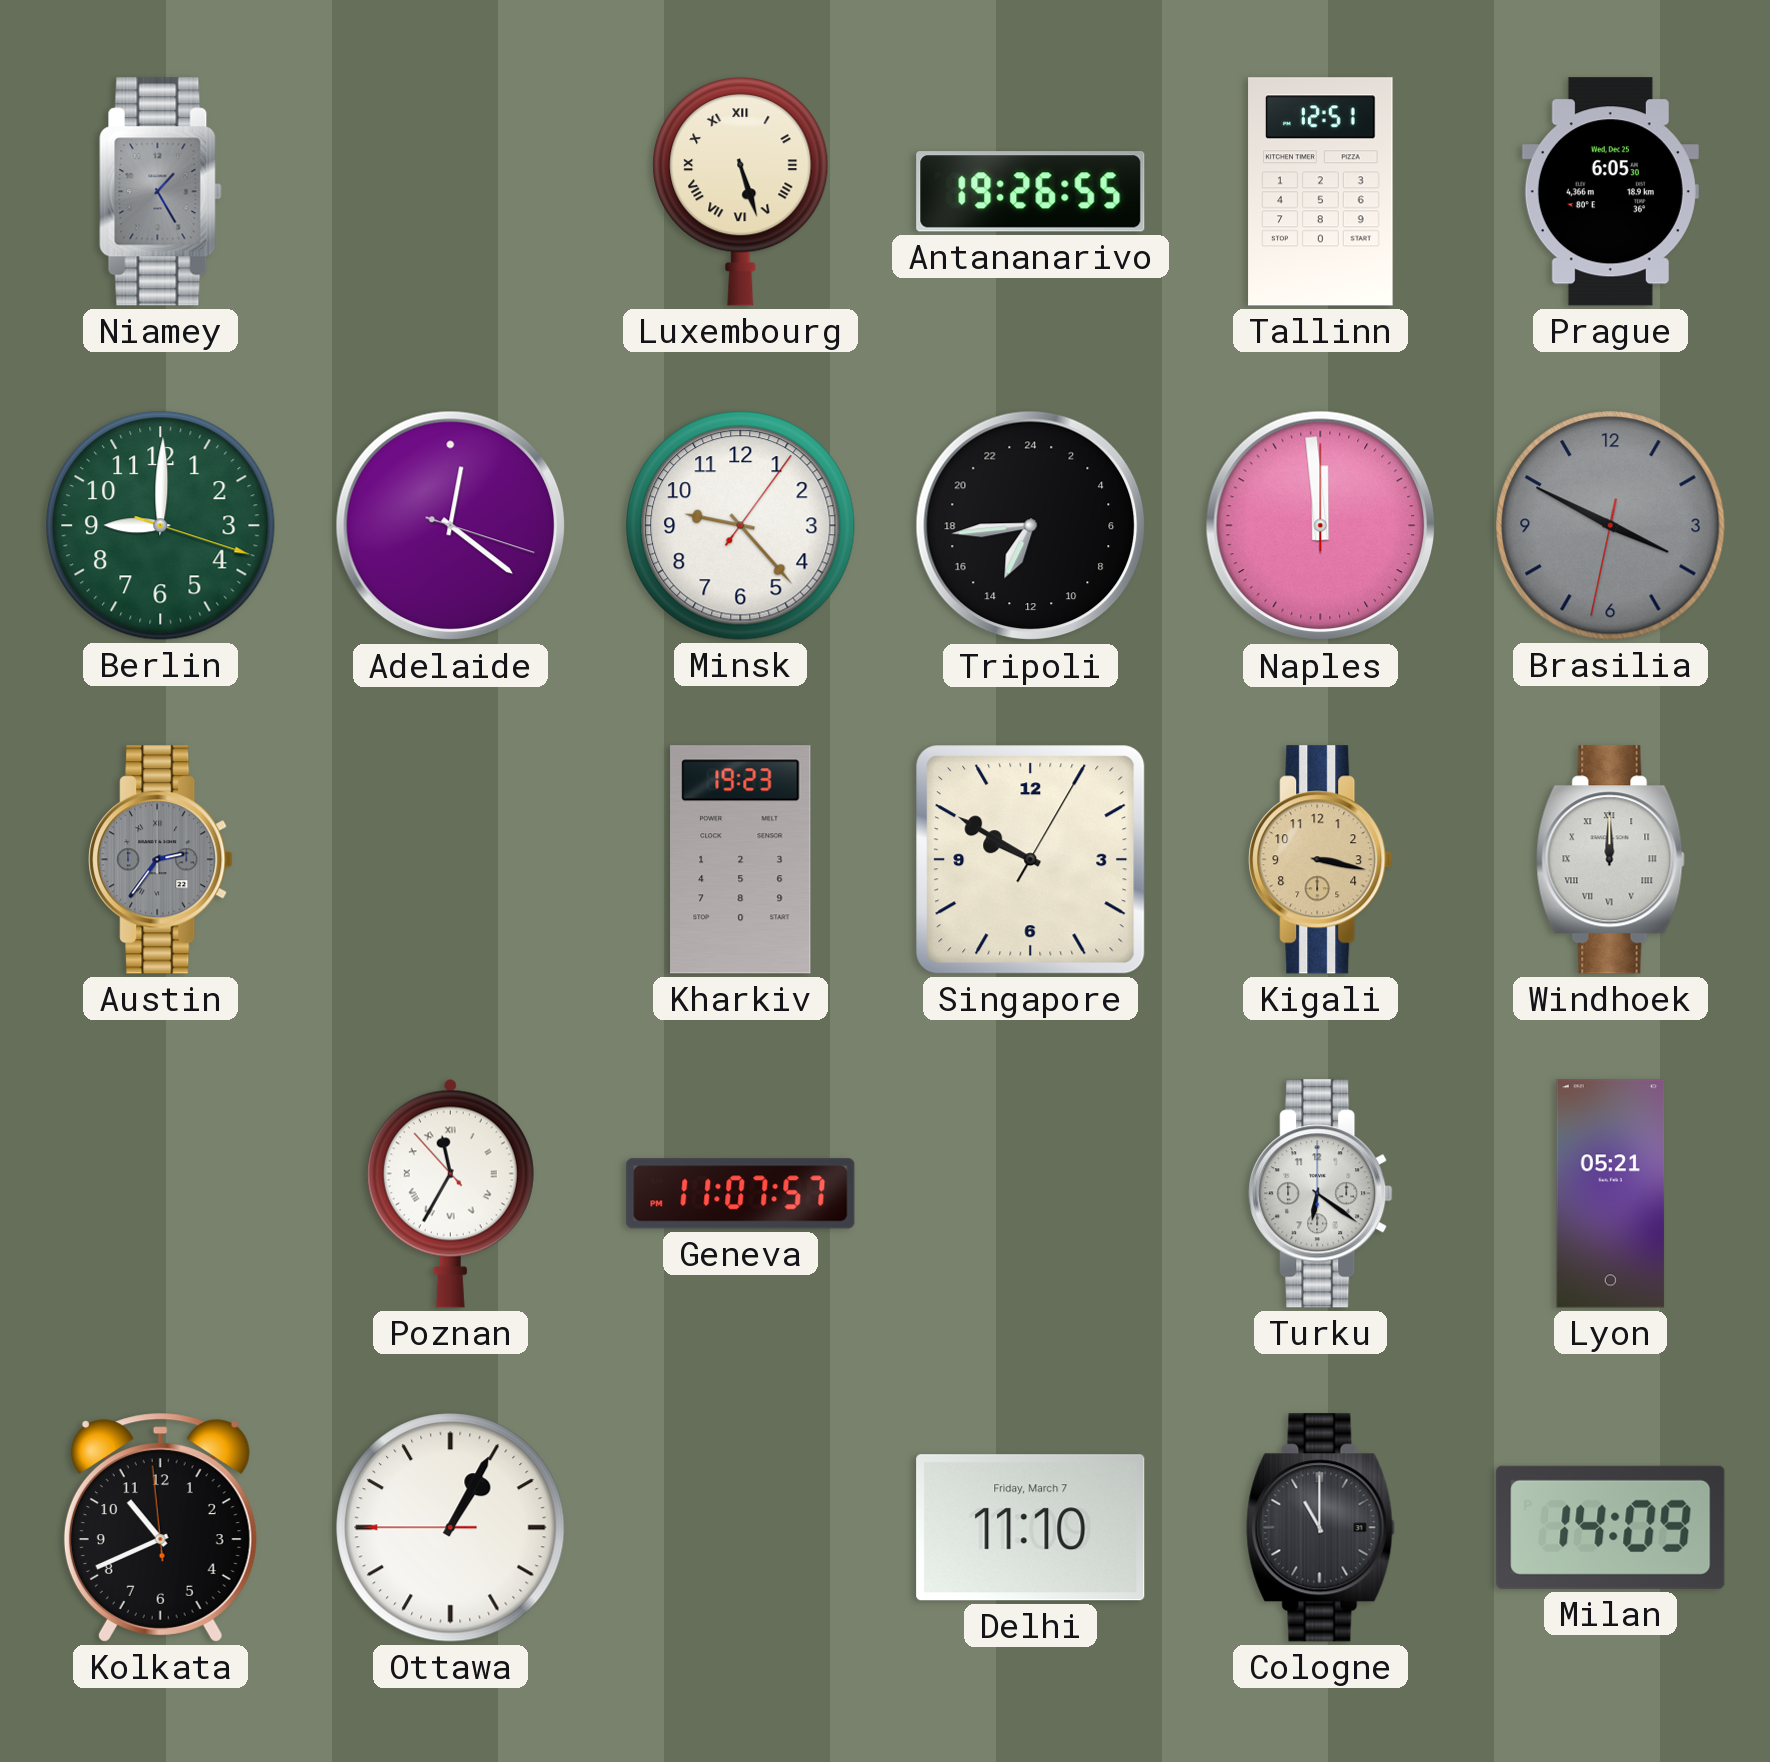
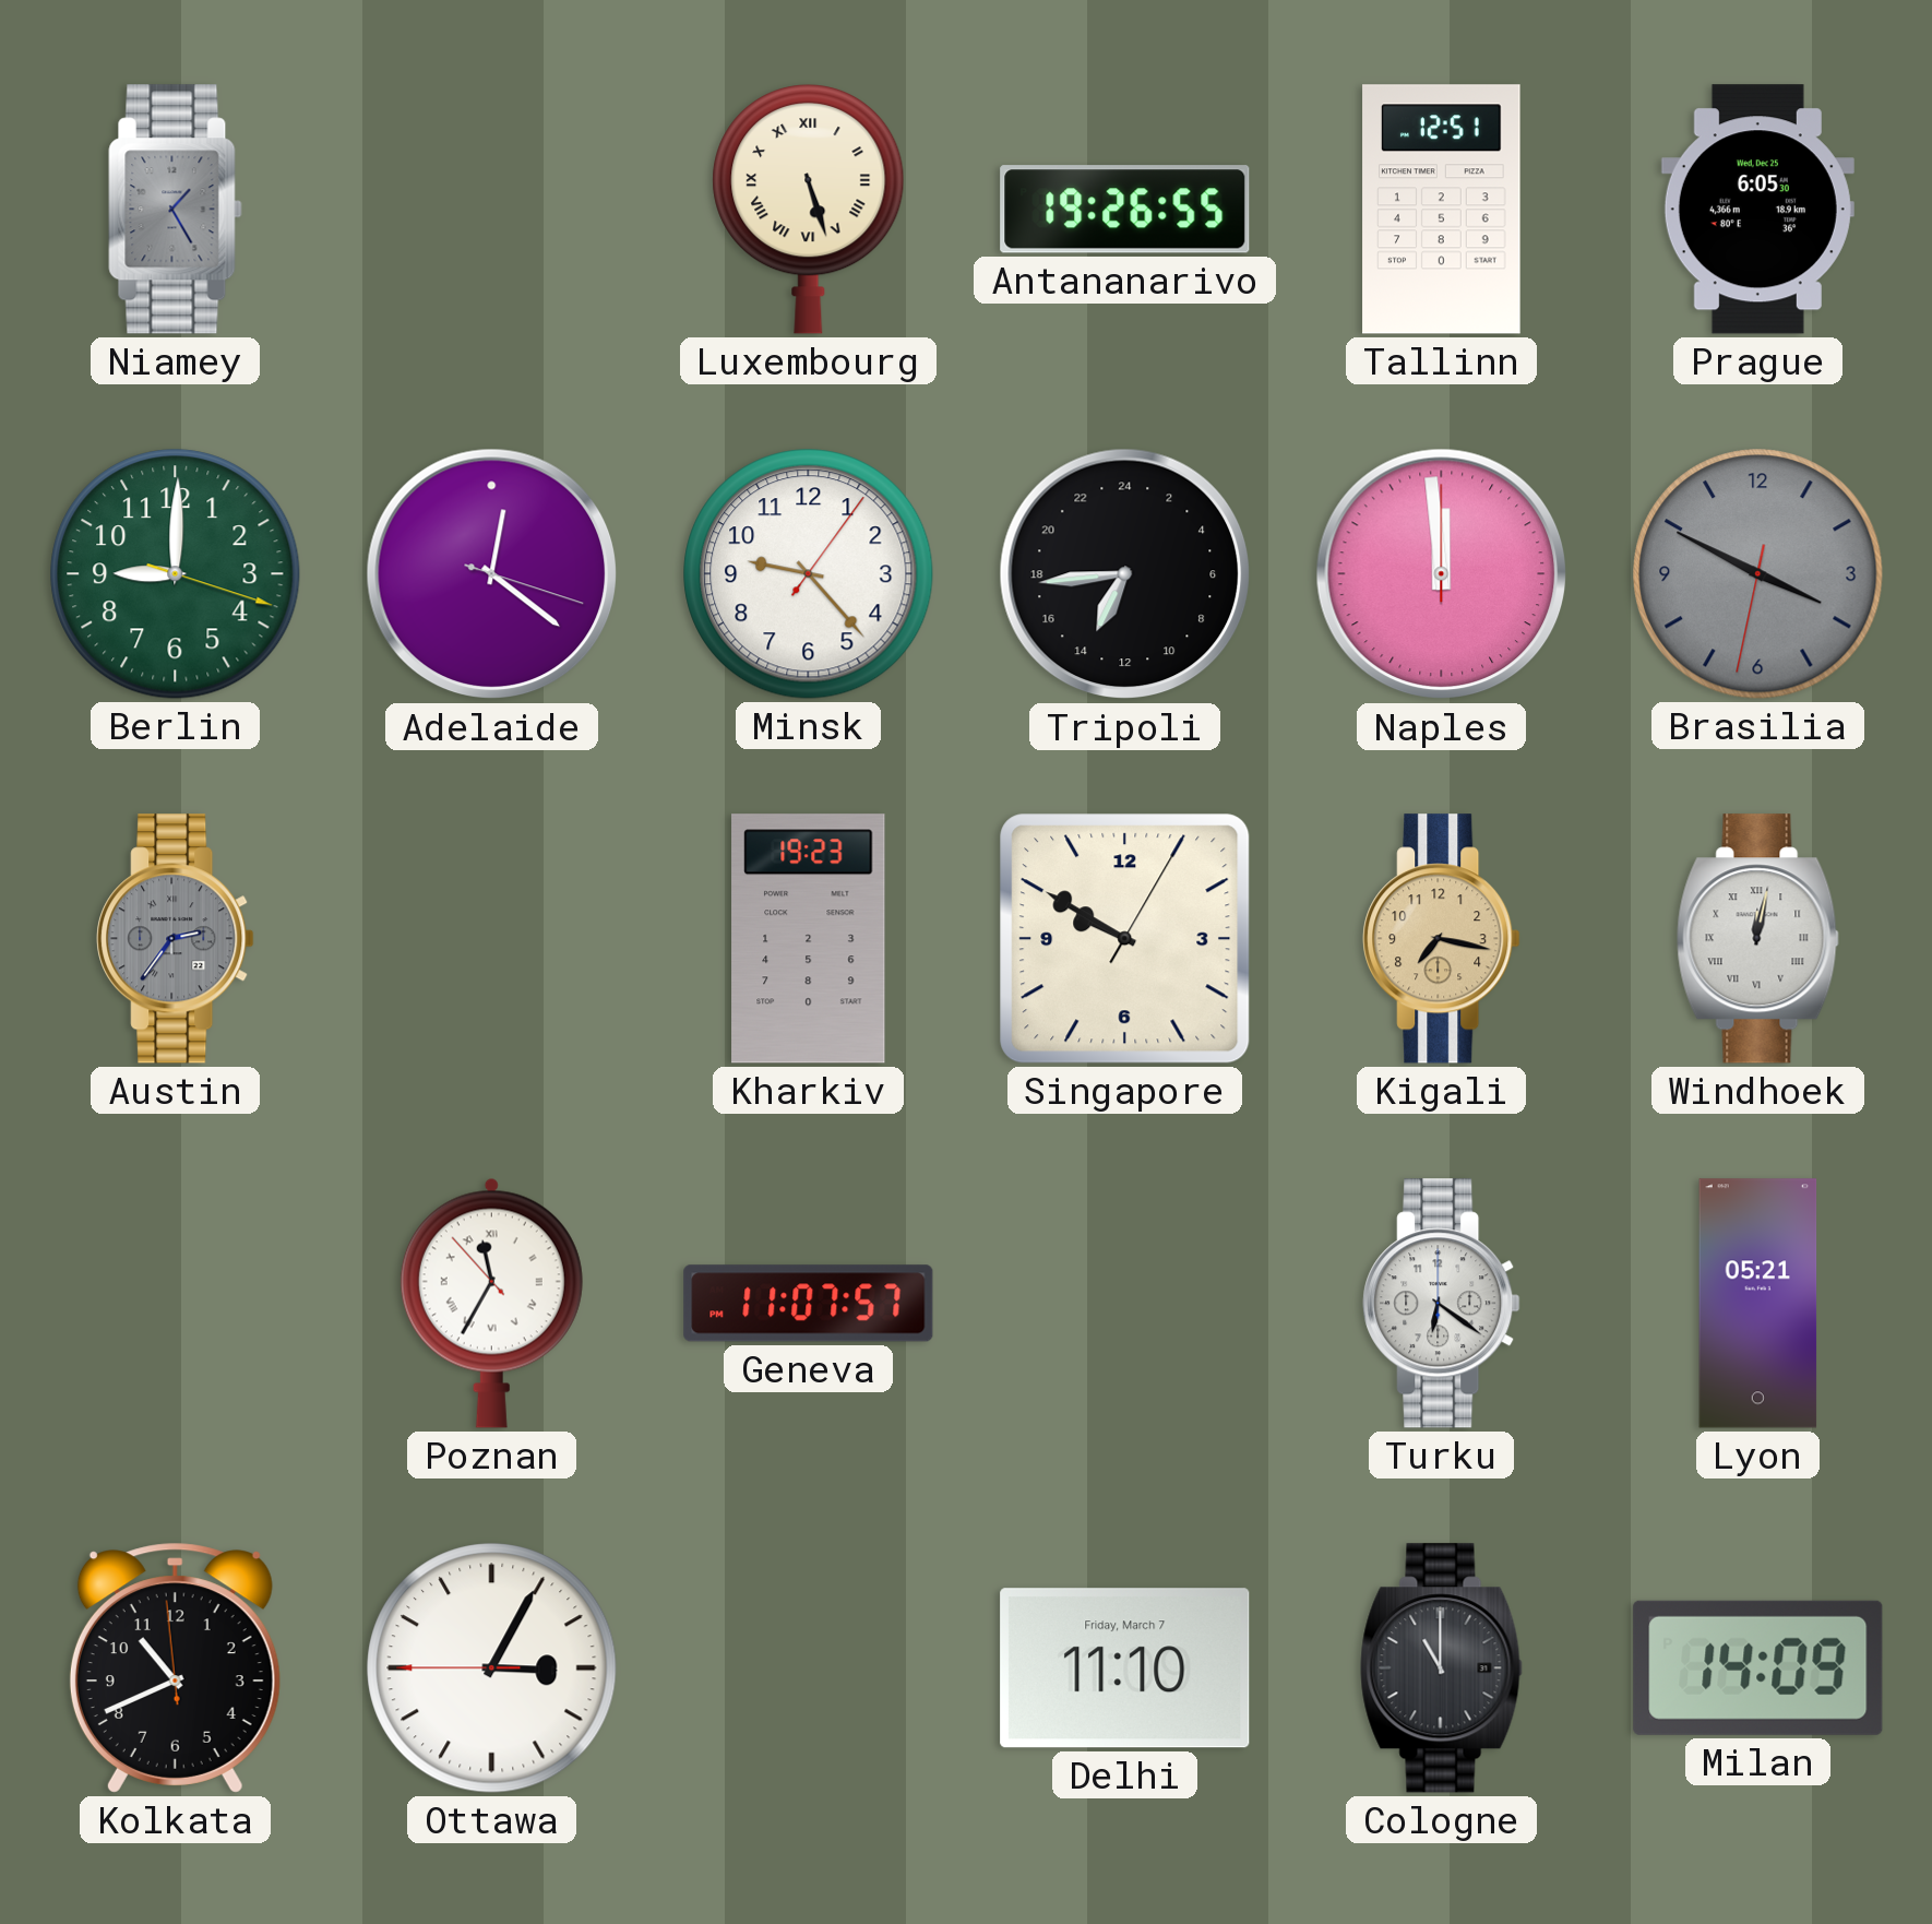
Kigali: 3:17 -> 7:17
Windhoek: 12:00 -> 12:02
Ottawa: 1:04 -> 3:04
